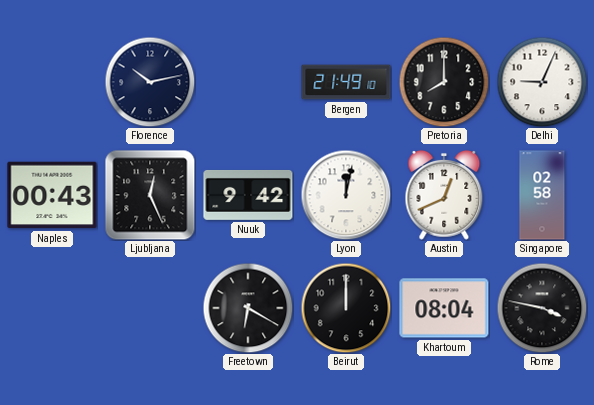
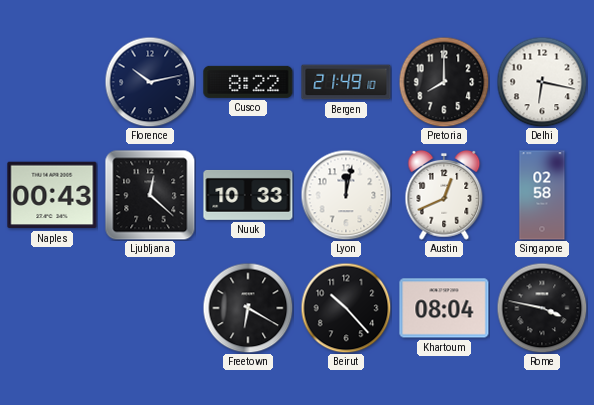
Cusco: none -> 8:22
Delhi: 9:04 -> 6:17
Ljubljana: 12:26 -> 12:22
Nuuk: 9:42 -> 10:33
Beirut: 12:00 -> 10:23
